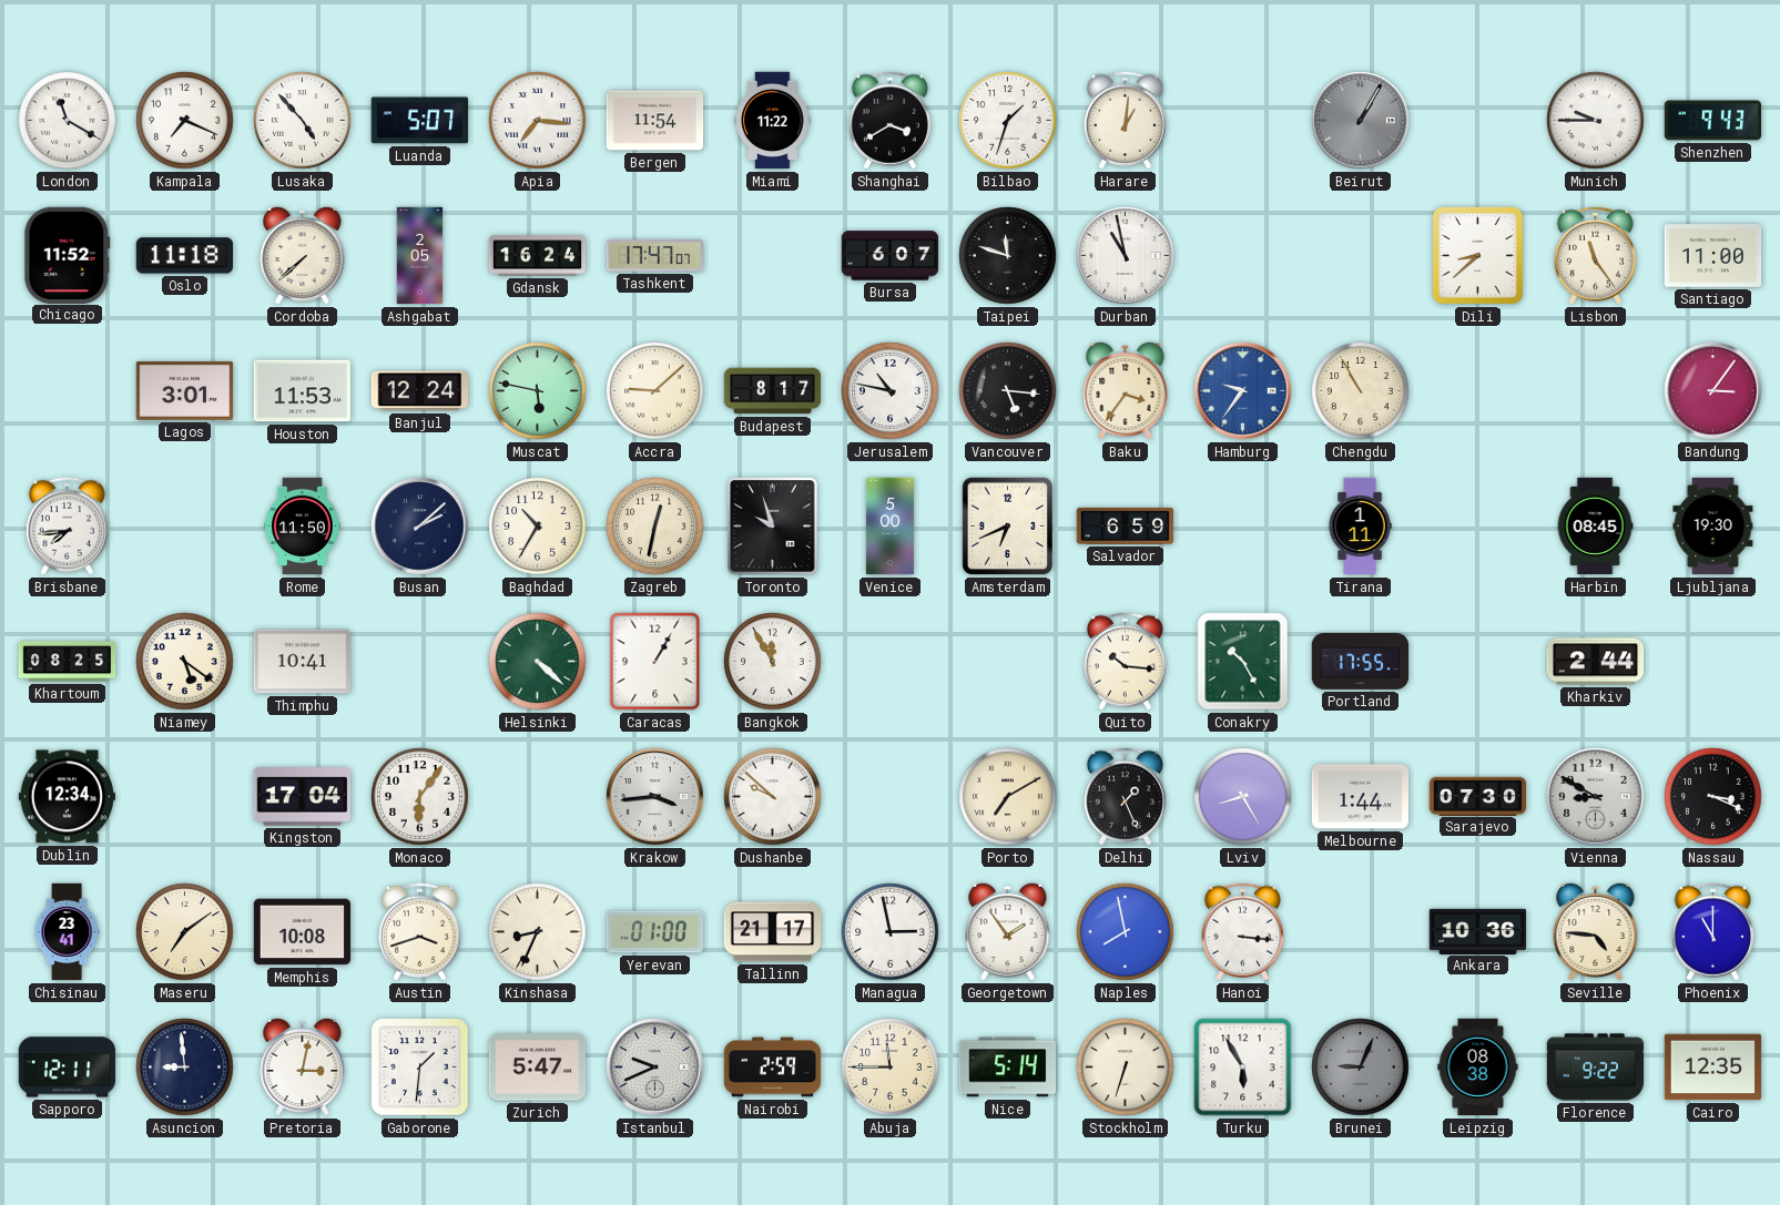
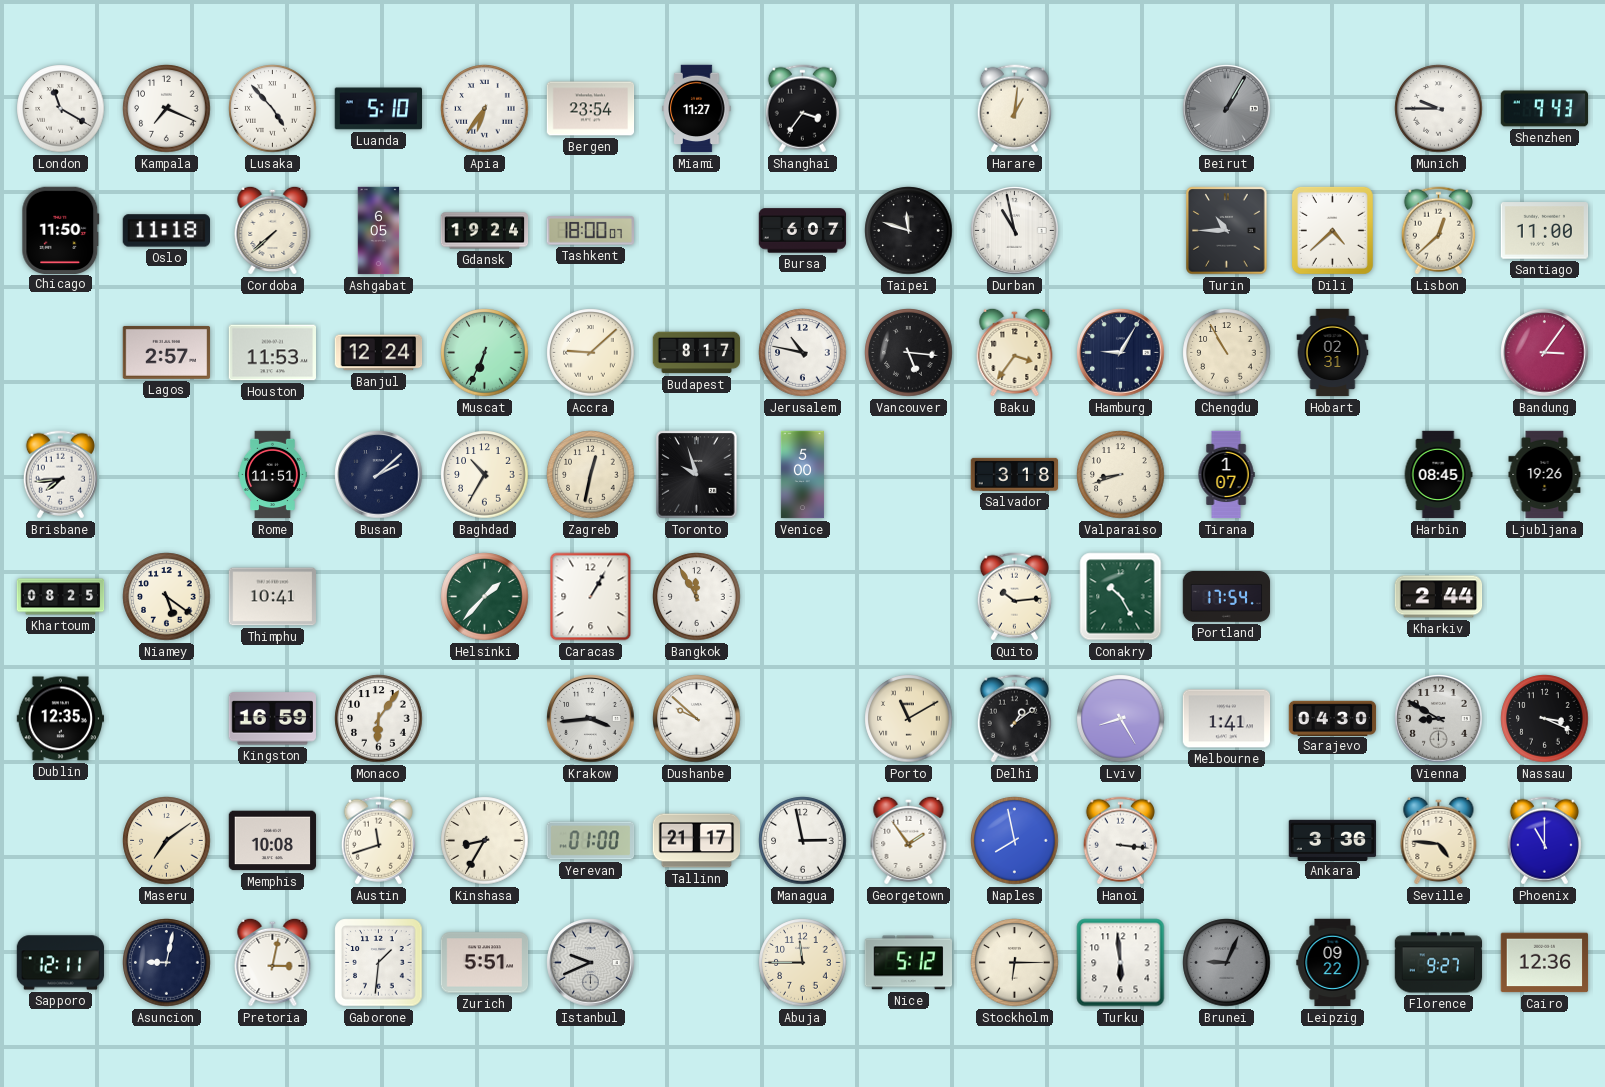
Luanda: 5:07 -> 5:10
Apia: 7:16 -> 6:36
Bergen: 11:54 -> 23:54
Miami: 11:22 -> 11:27
Shanghai: 3:40 -> 3:36
Bilbao: 1:33 -> none
Chicago: 11:52 -> 11:50
Ashgabat: 2:05 -> 6:05
Gdansk: 16:24 -> 19:24
Tashkent: 17:47 -> 18:00
Turin: none -> 10:45
Dili: 8:38 -> 4:38
Lisbon: 11:24 -> 12:38
Lagos: 3:01 -> 2:57
Muscat: 5:47 -> 6:34
Hamburg: 9:36 -> 9:05
Hamburg dial: blue -> navy
Hobart: none -> 02:31
Rome: 11:50 -> 11:51
Amsterdam: 6:41 -> none
Salvador: 6:59 -> 3:18
Valparaiso: none -> 8:42
Tirana: 1:11 -> 1:07
Ljubljana: 19:30 -> 19:26
Helsinki: 4:22 -> 1:37
Quito: 10:16 -> 10:14
Portland: 17:55 -> 17:54
Dublin: 12:34 -> 12:35
Kingston: 17:04 -> 16:59
Porto: 7:10 -> 11:10
Delhi: 1:26 -> 1:09
Melbourne: 1:44 -> 1:41
Sarajevo: 07:30 -> 04:30
Chisinau: 23:41 -> none
Austin: 3:42 -> 11:42
Kinshasa: 8:34 -> 8:35
Ankara: 10:36 -> 3:36
Asuncion: 8:59 -> 9:02
Zurich: 5:47 -> 5:51
Nairobi: 2:59 -> none
Nice: 5:14 -> 5:12
Stockholm: 6:33 -> 6:15
Turku: 5:55 -> 5:59
Leipzig: 08:38 -> 09:22
Florence: 9:22 -> 9:27
Cairo: 12:35 -> 12:36
